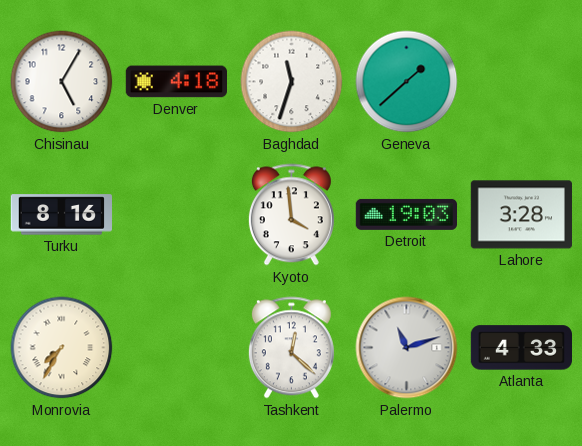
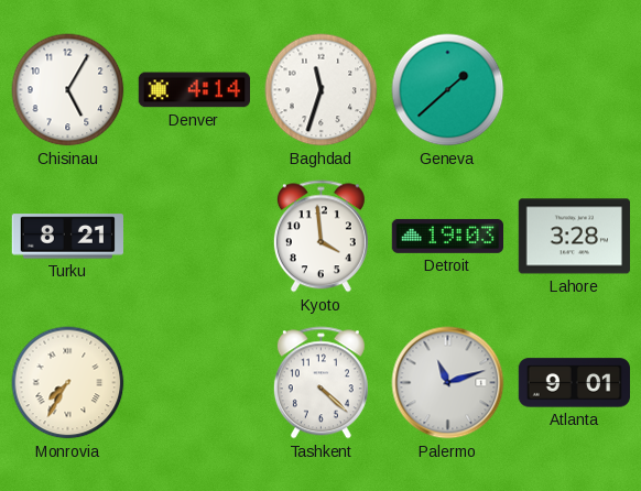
Denver: 4:18 -> 4:14
Turku: 8:16 -> 8:21
Tashkent: 12:22 -> 4:22
Atlanta: 4:33 -> 9:01
